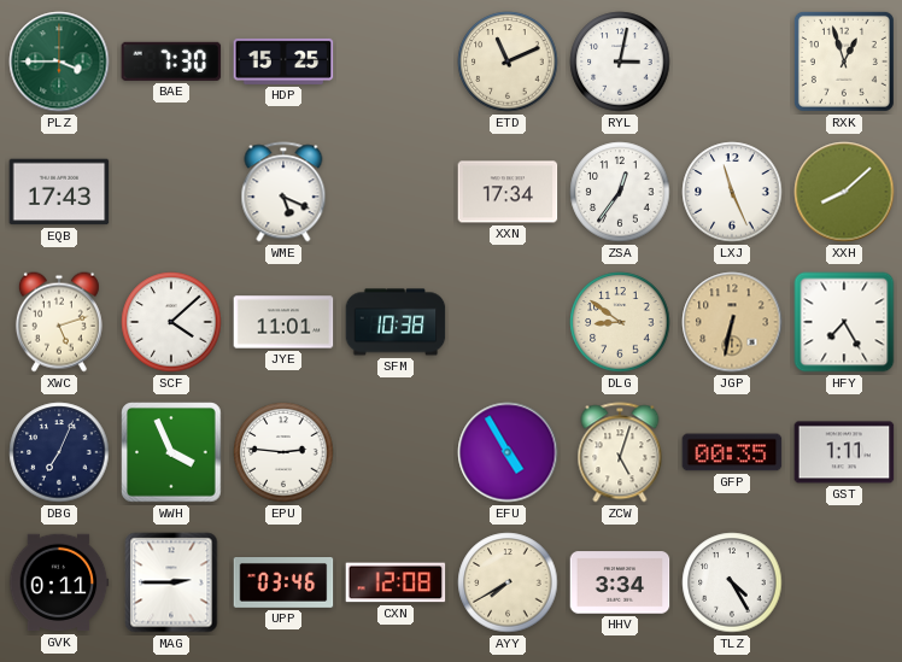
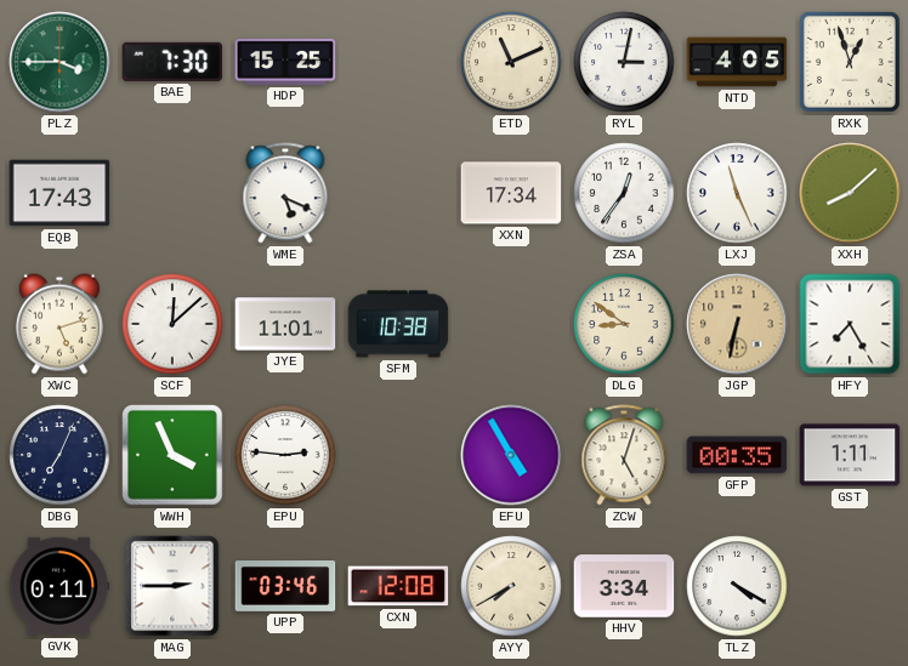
NTD: none -> 4:05
SCF: 4:08 -> 12:08
TLZ: 4:25 -> 4:20
